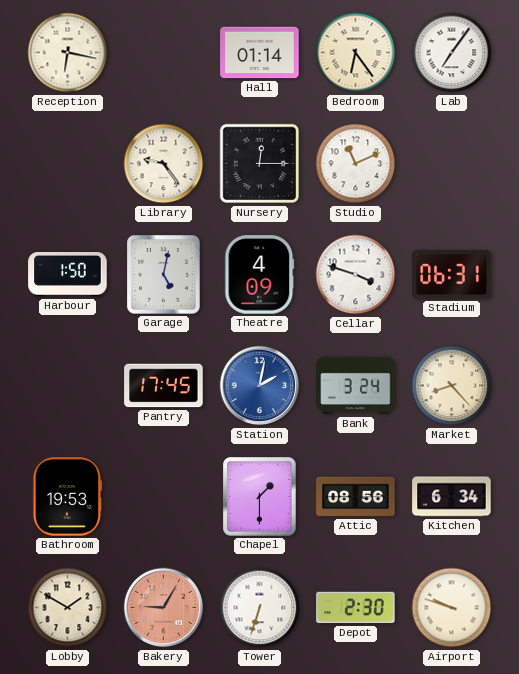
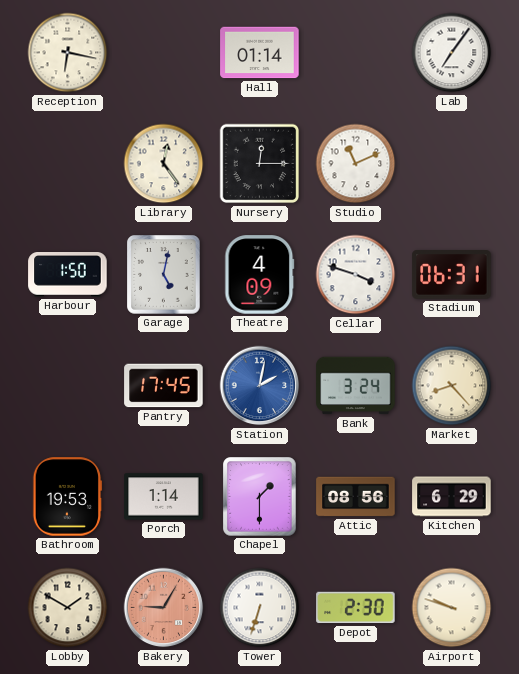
Bedroom: 6:24 -> none
Library: 9:24 -> 12:24
Porch: none -> 1:14
Kitchen: 6:34 -> 6:29
